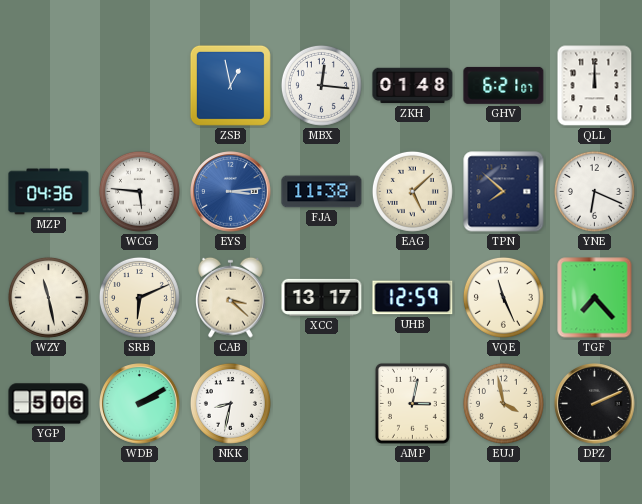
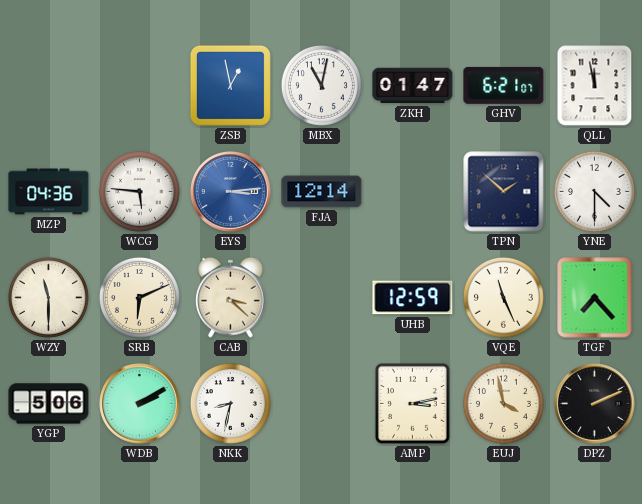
MBX: 12:16 -> 11:02
ZKH: 01:48 -> 01:47
QLL: 12:00 -> 11:58
FJA: 11:38 -> 12:14
EAG: 5:08 -> none
TPN: 7:52 -> 1:52
YNE: 6:19 -> 4:30
WZY: 11:28 -> 11:30
XCC: 13:17 -> none
AMP: 3:02 -> 3:13
